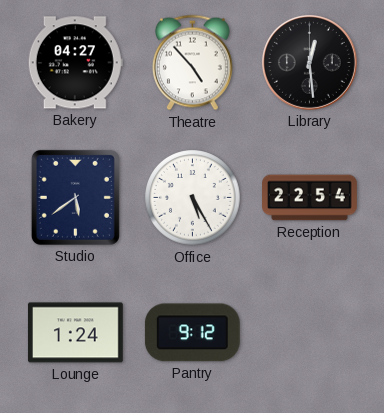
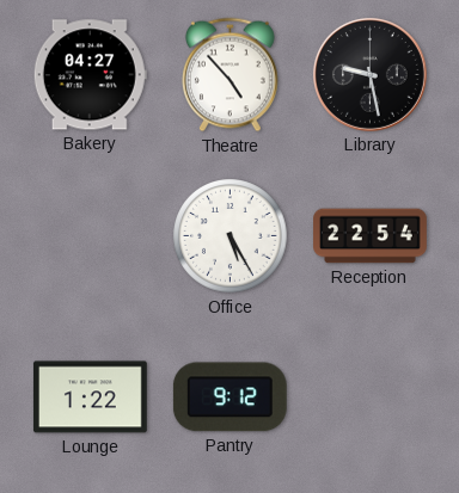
Library: 12:29 -> 9:28
Studio: 5:39 -> none
Lounge: 1:24 -> 1:22
